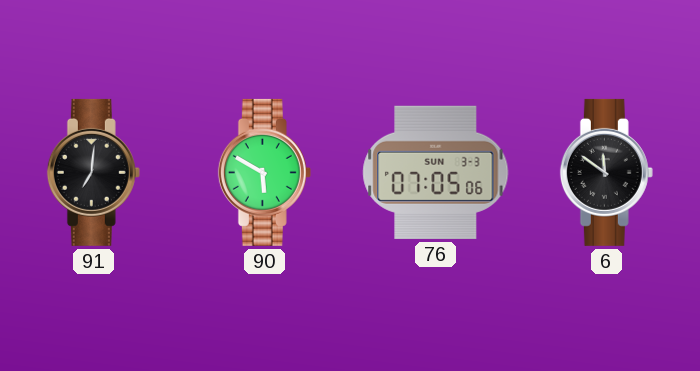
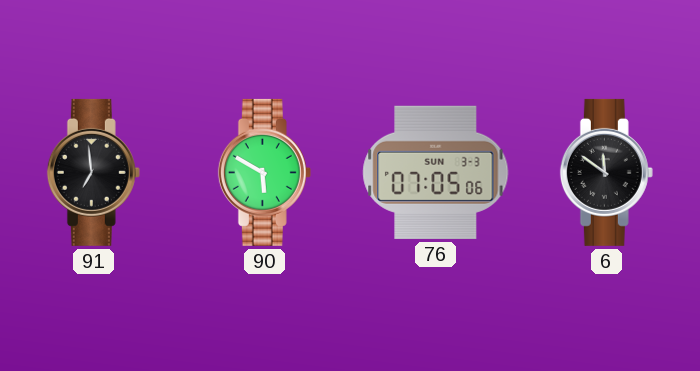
91: 7:01 -> 6:59
